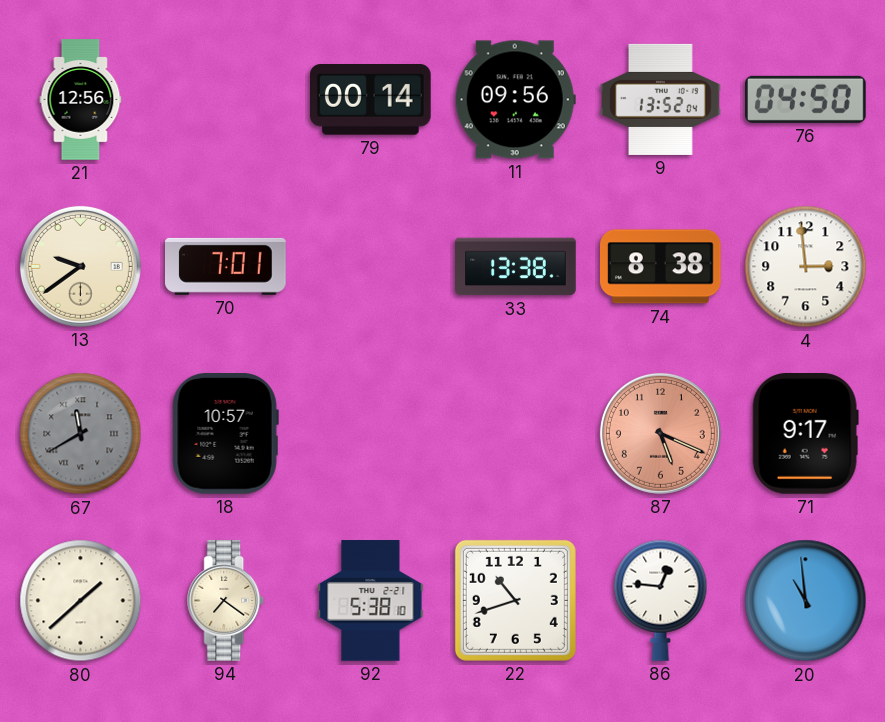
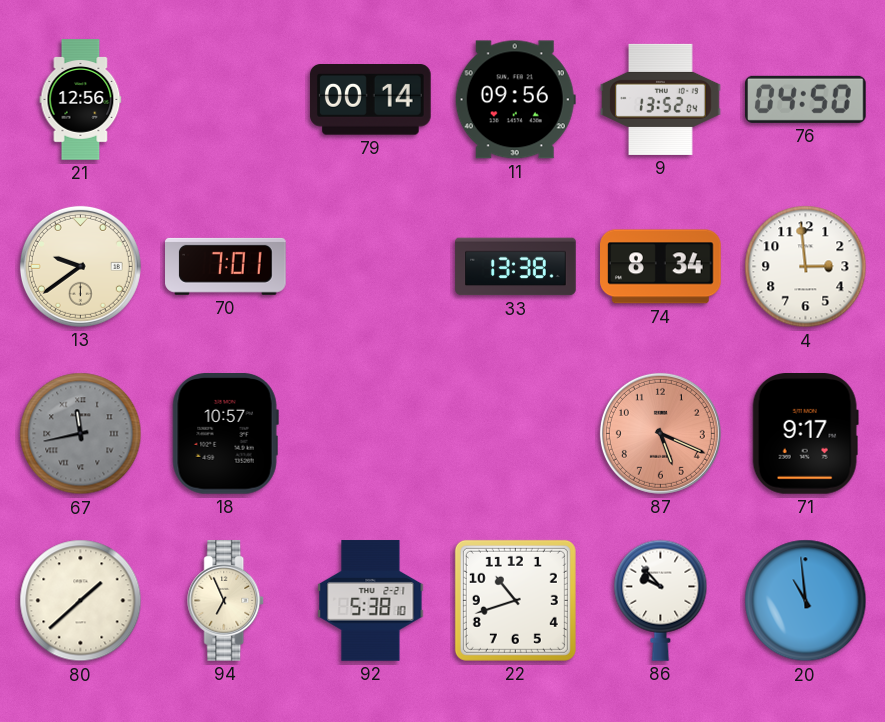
74: 8:38 -> 8:34
67: 11:40 -> 11:43
94: 7:21 -> 6:56
86: 12:46 -> 9:53
